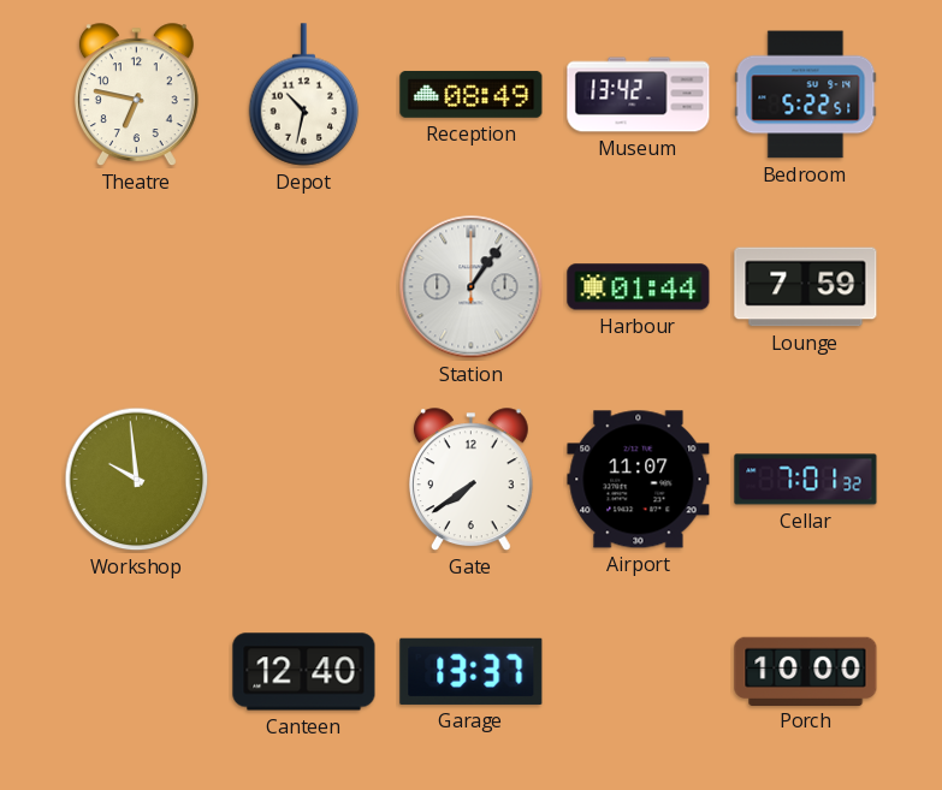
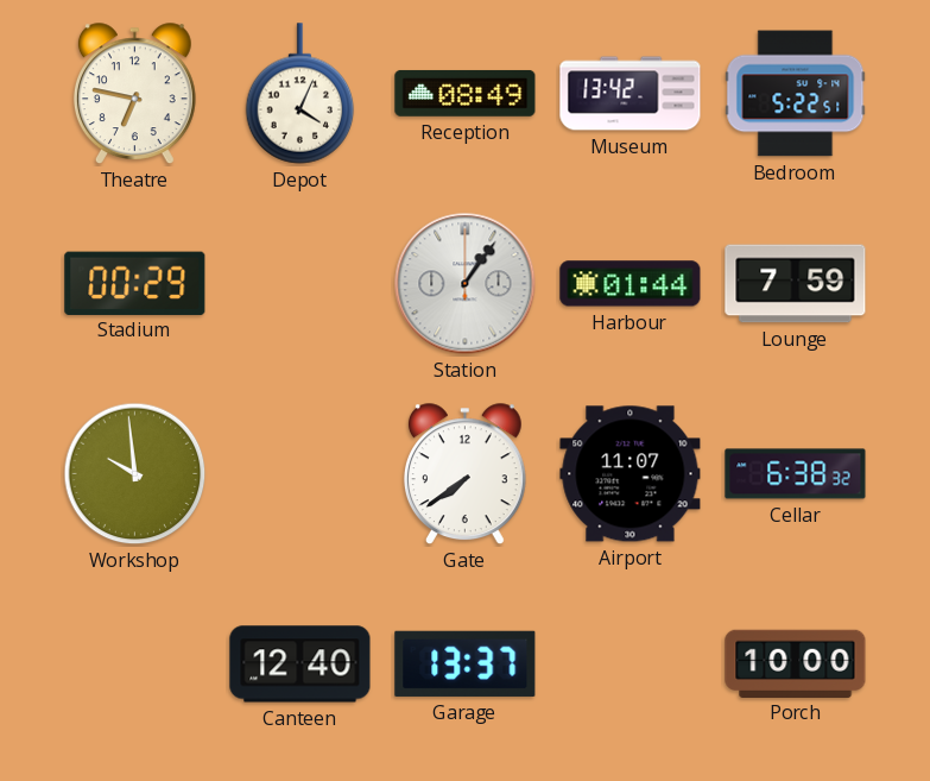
Depot: 10:32 -> 4:04
Stadium: none -> 00:29
Cellar: 7:01 -> 6:38
